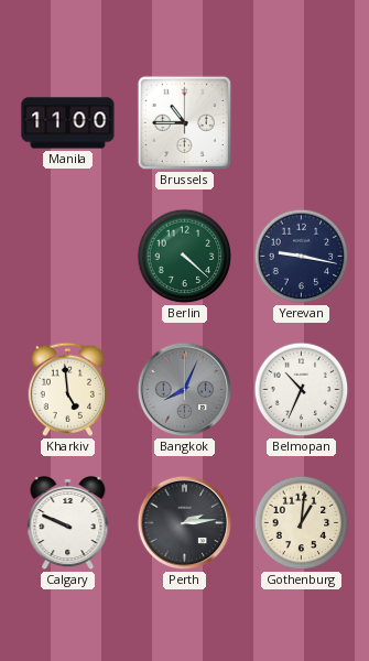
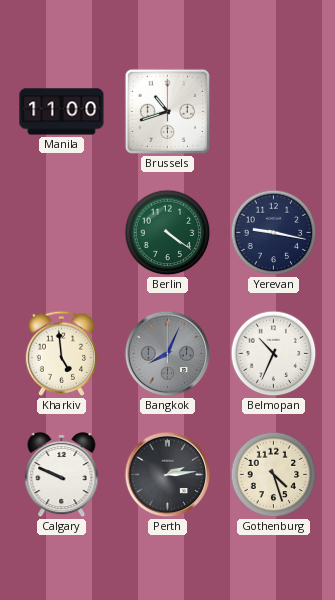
Brussels: 10:45 -> 10:42
Berlin: 4:22 -> 4:21
Gothenburg: 1:01 -> 4:27
